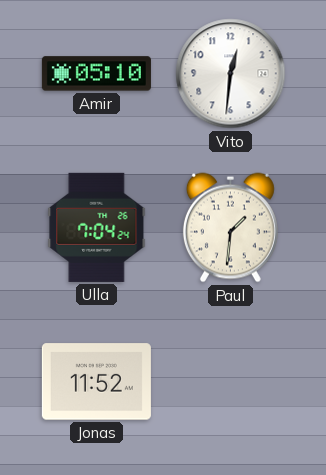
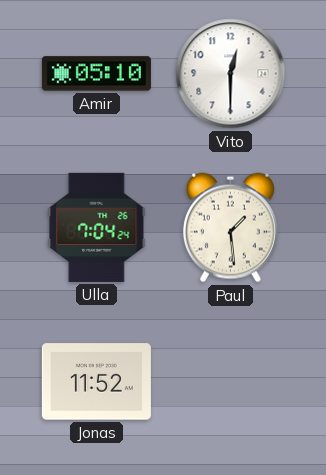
Vito: 12:31 -> 12:30
Paul: 1:31 -> 1:29
